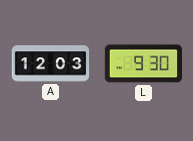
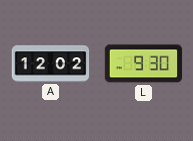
A: 12:03 -> 12:02
